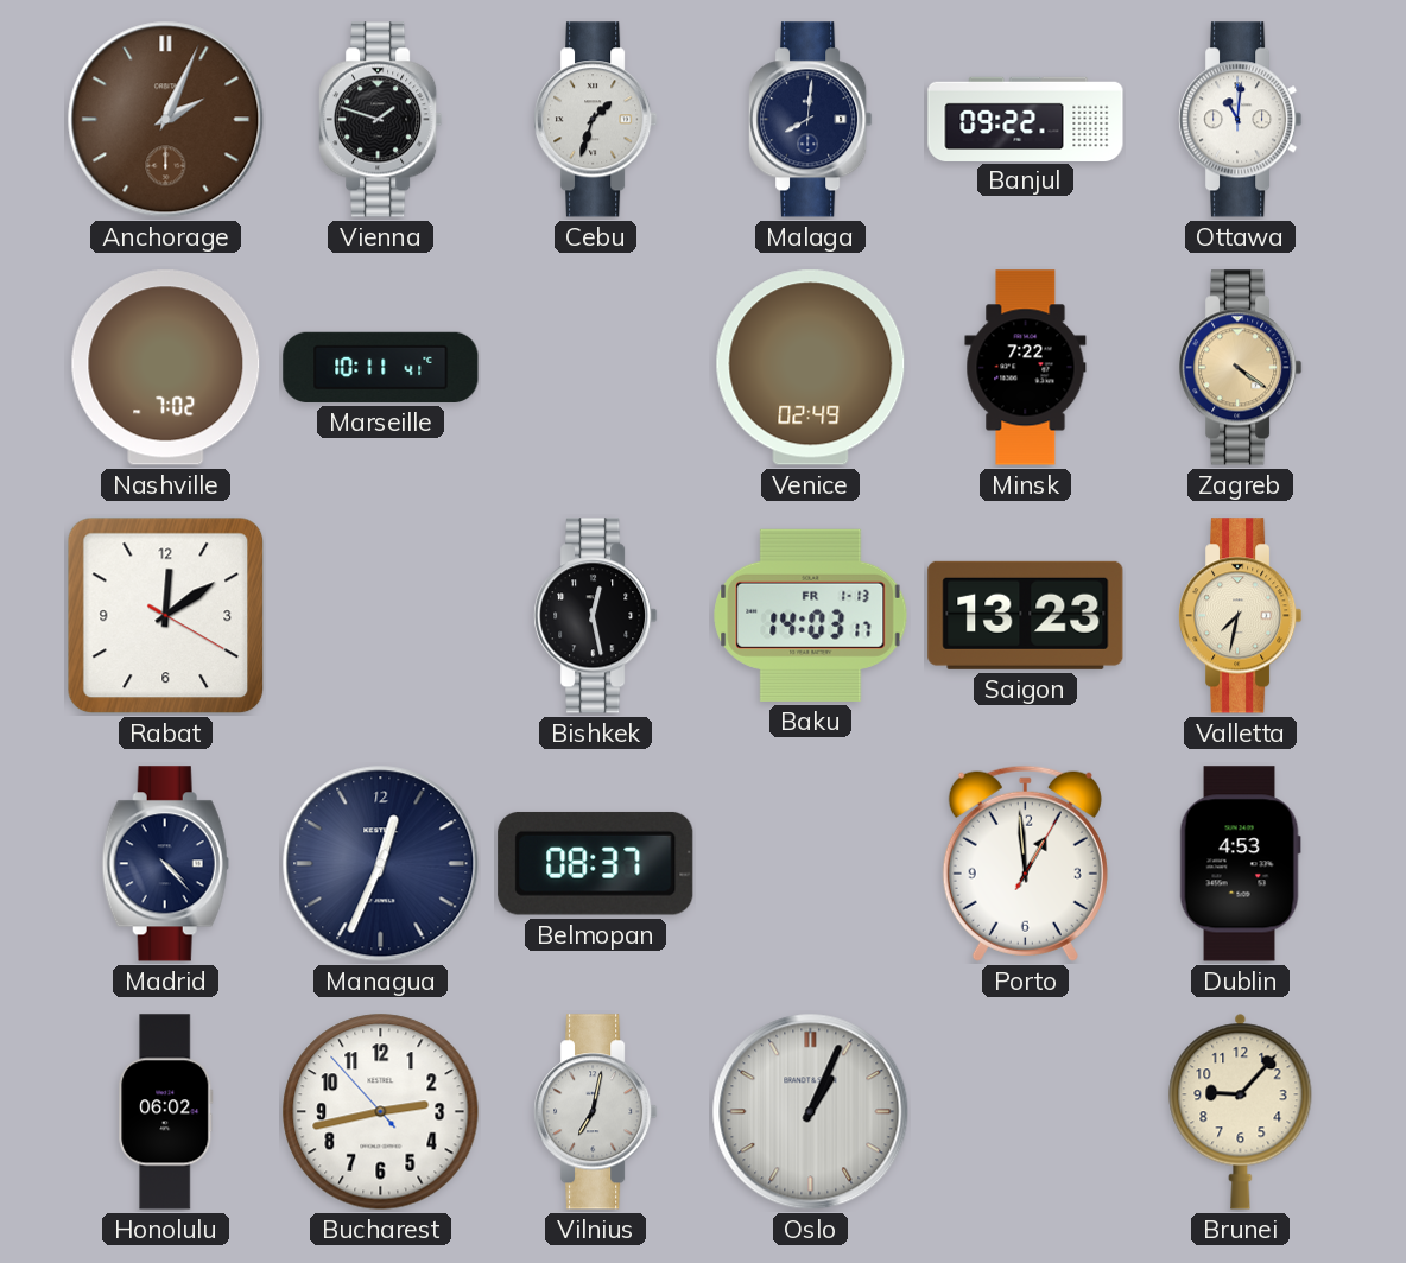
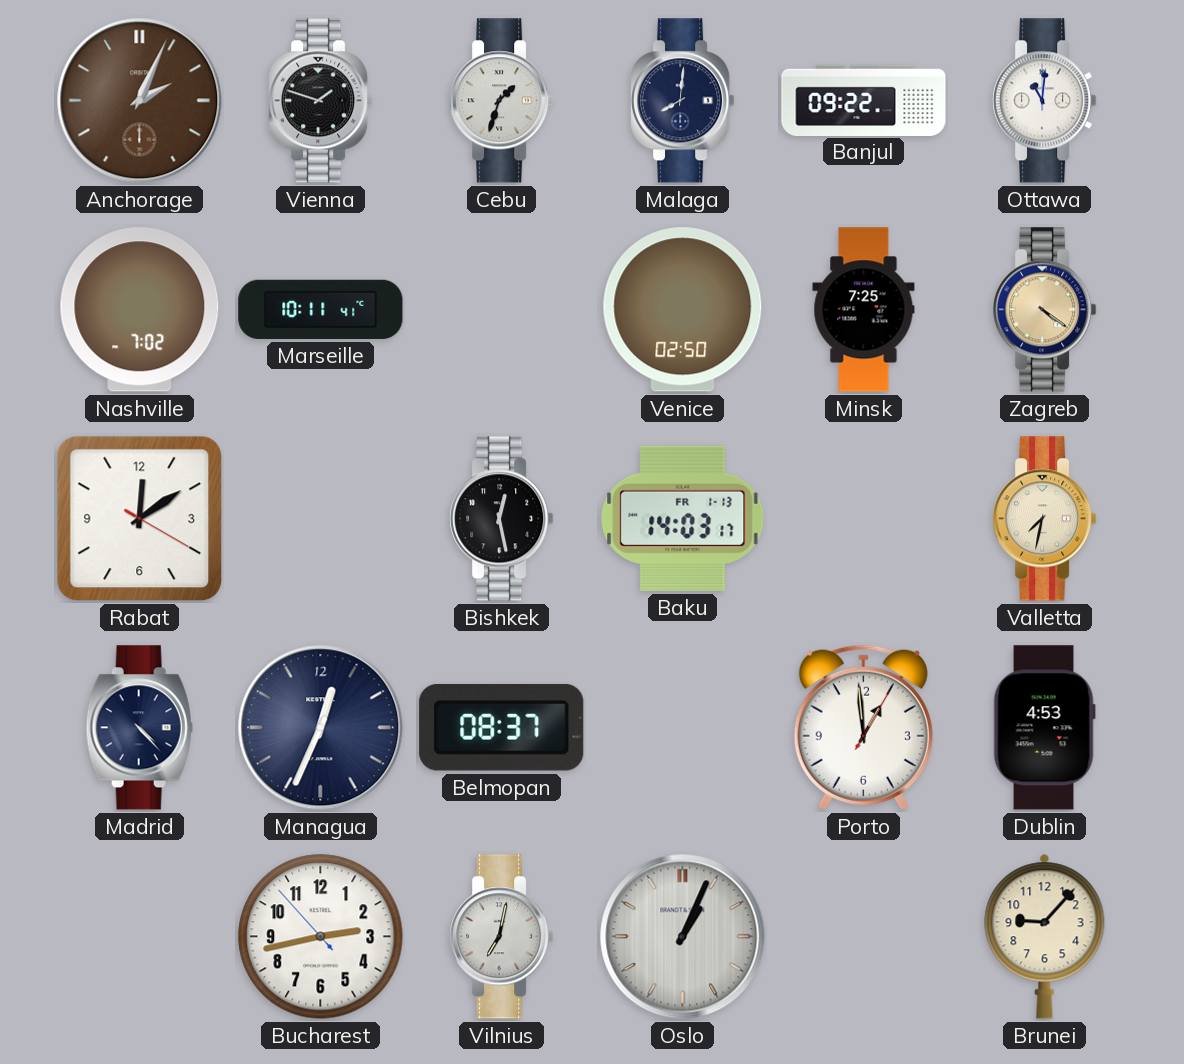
Venice: 02:49 -> 02:50
Minsk: 7:22 -> 7:25
Saigon: 13:23 -> none
Honolulu: 06:02 -> none
